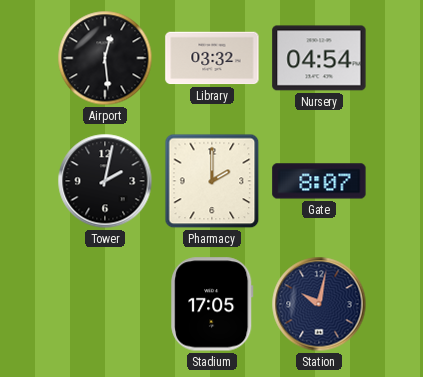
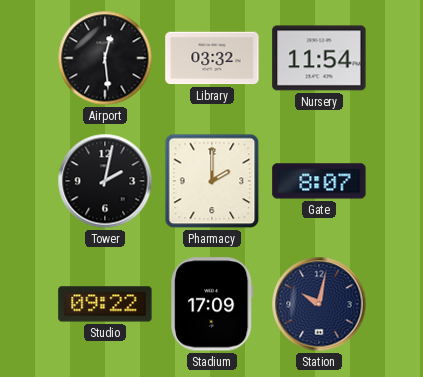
Nursery: 04:54 -> 11:54
Studio: none -> 09:22
Stadium: 17:05 -> 17:09
